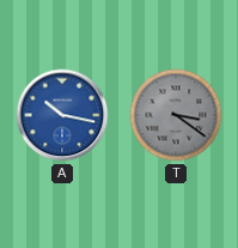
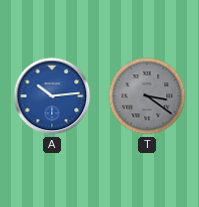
A: 10:17 -> 10:14
